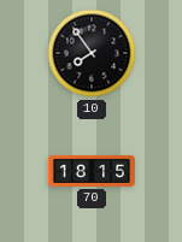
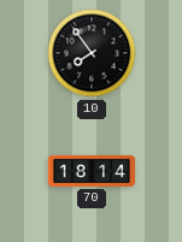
70: 18:15 -> 18:14
